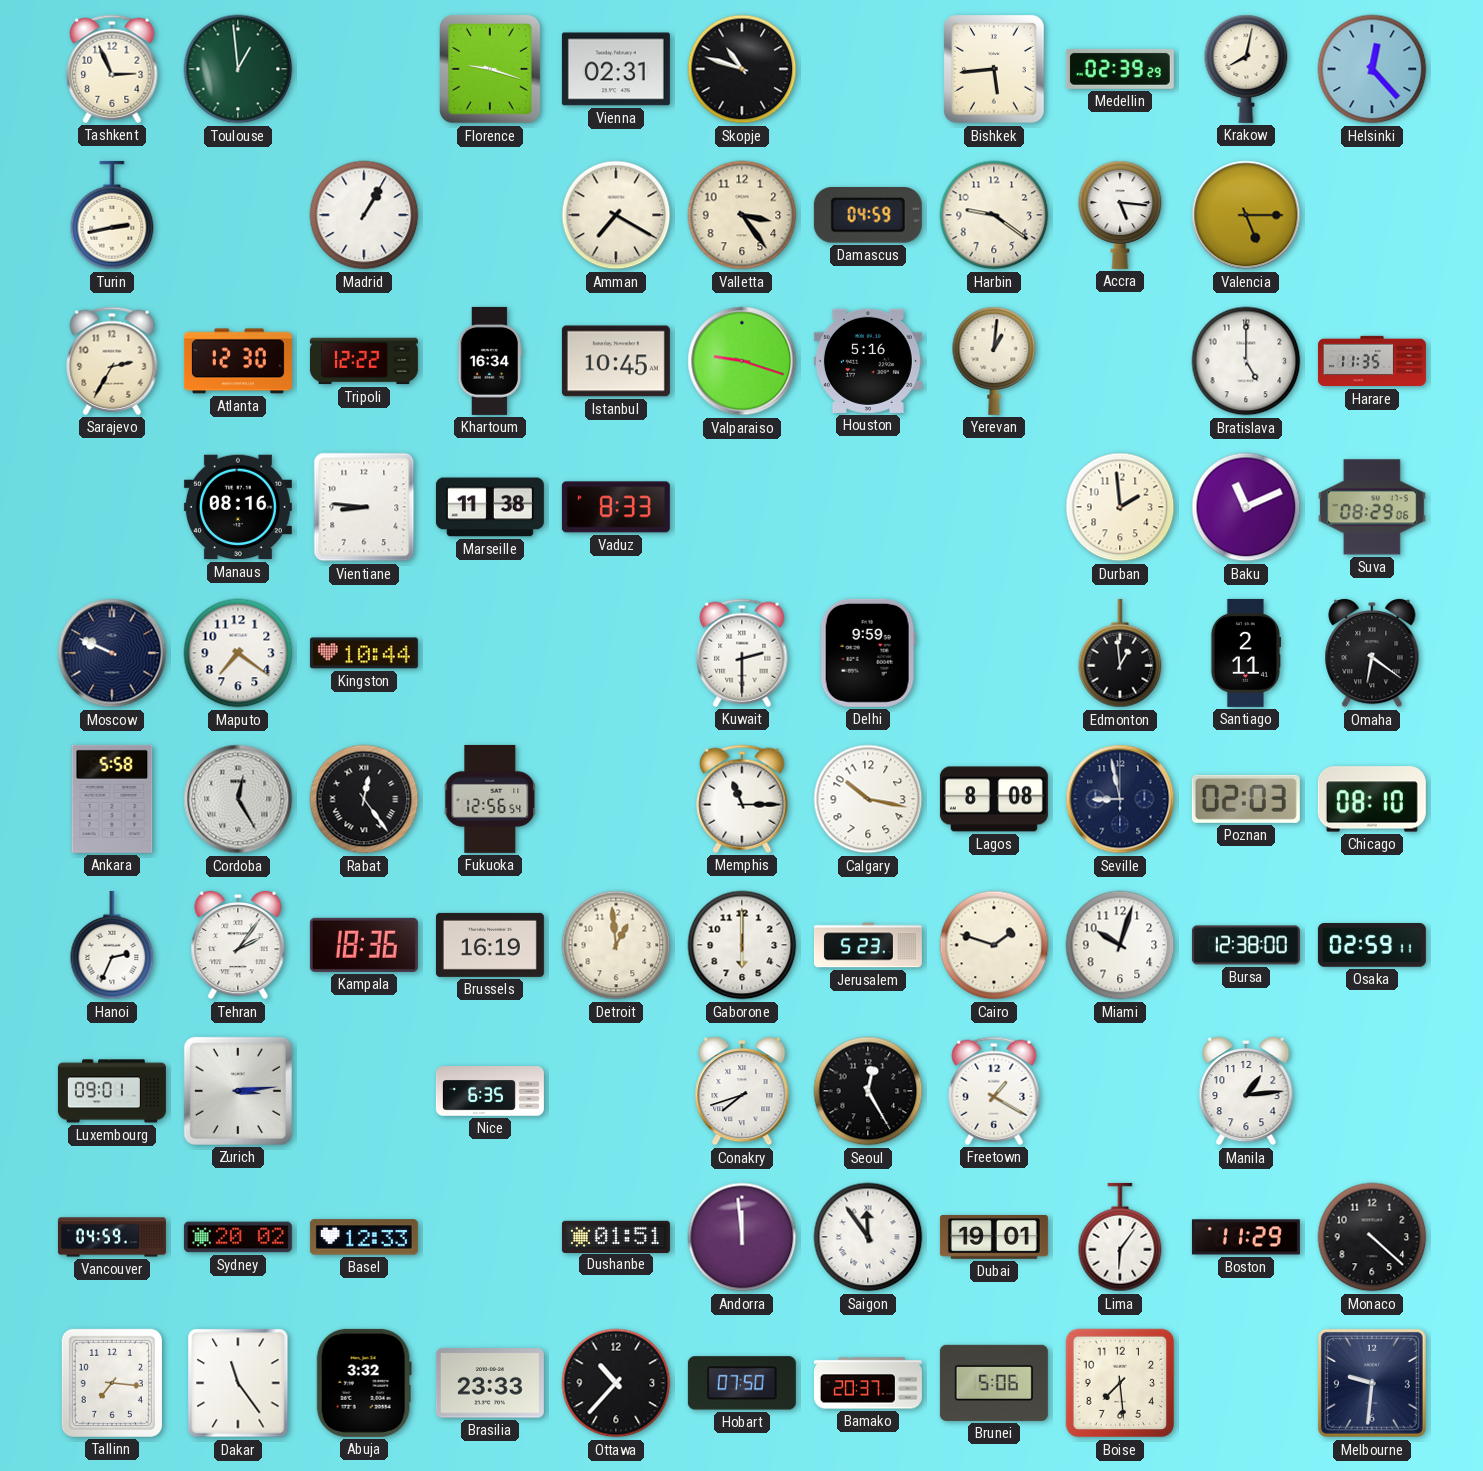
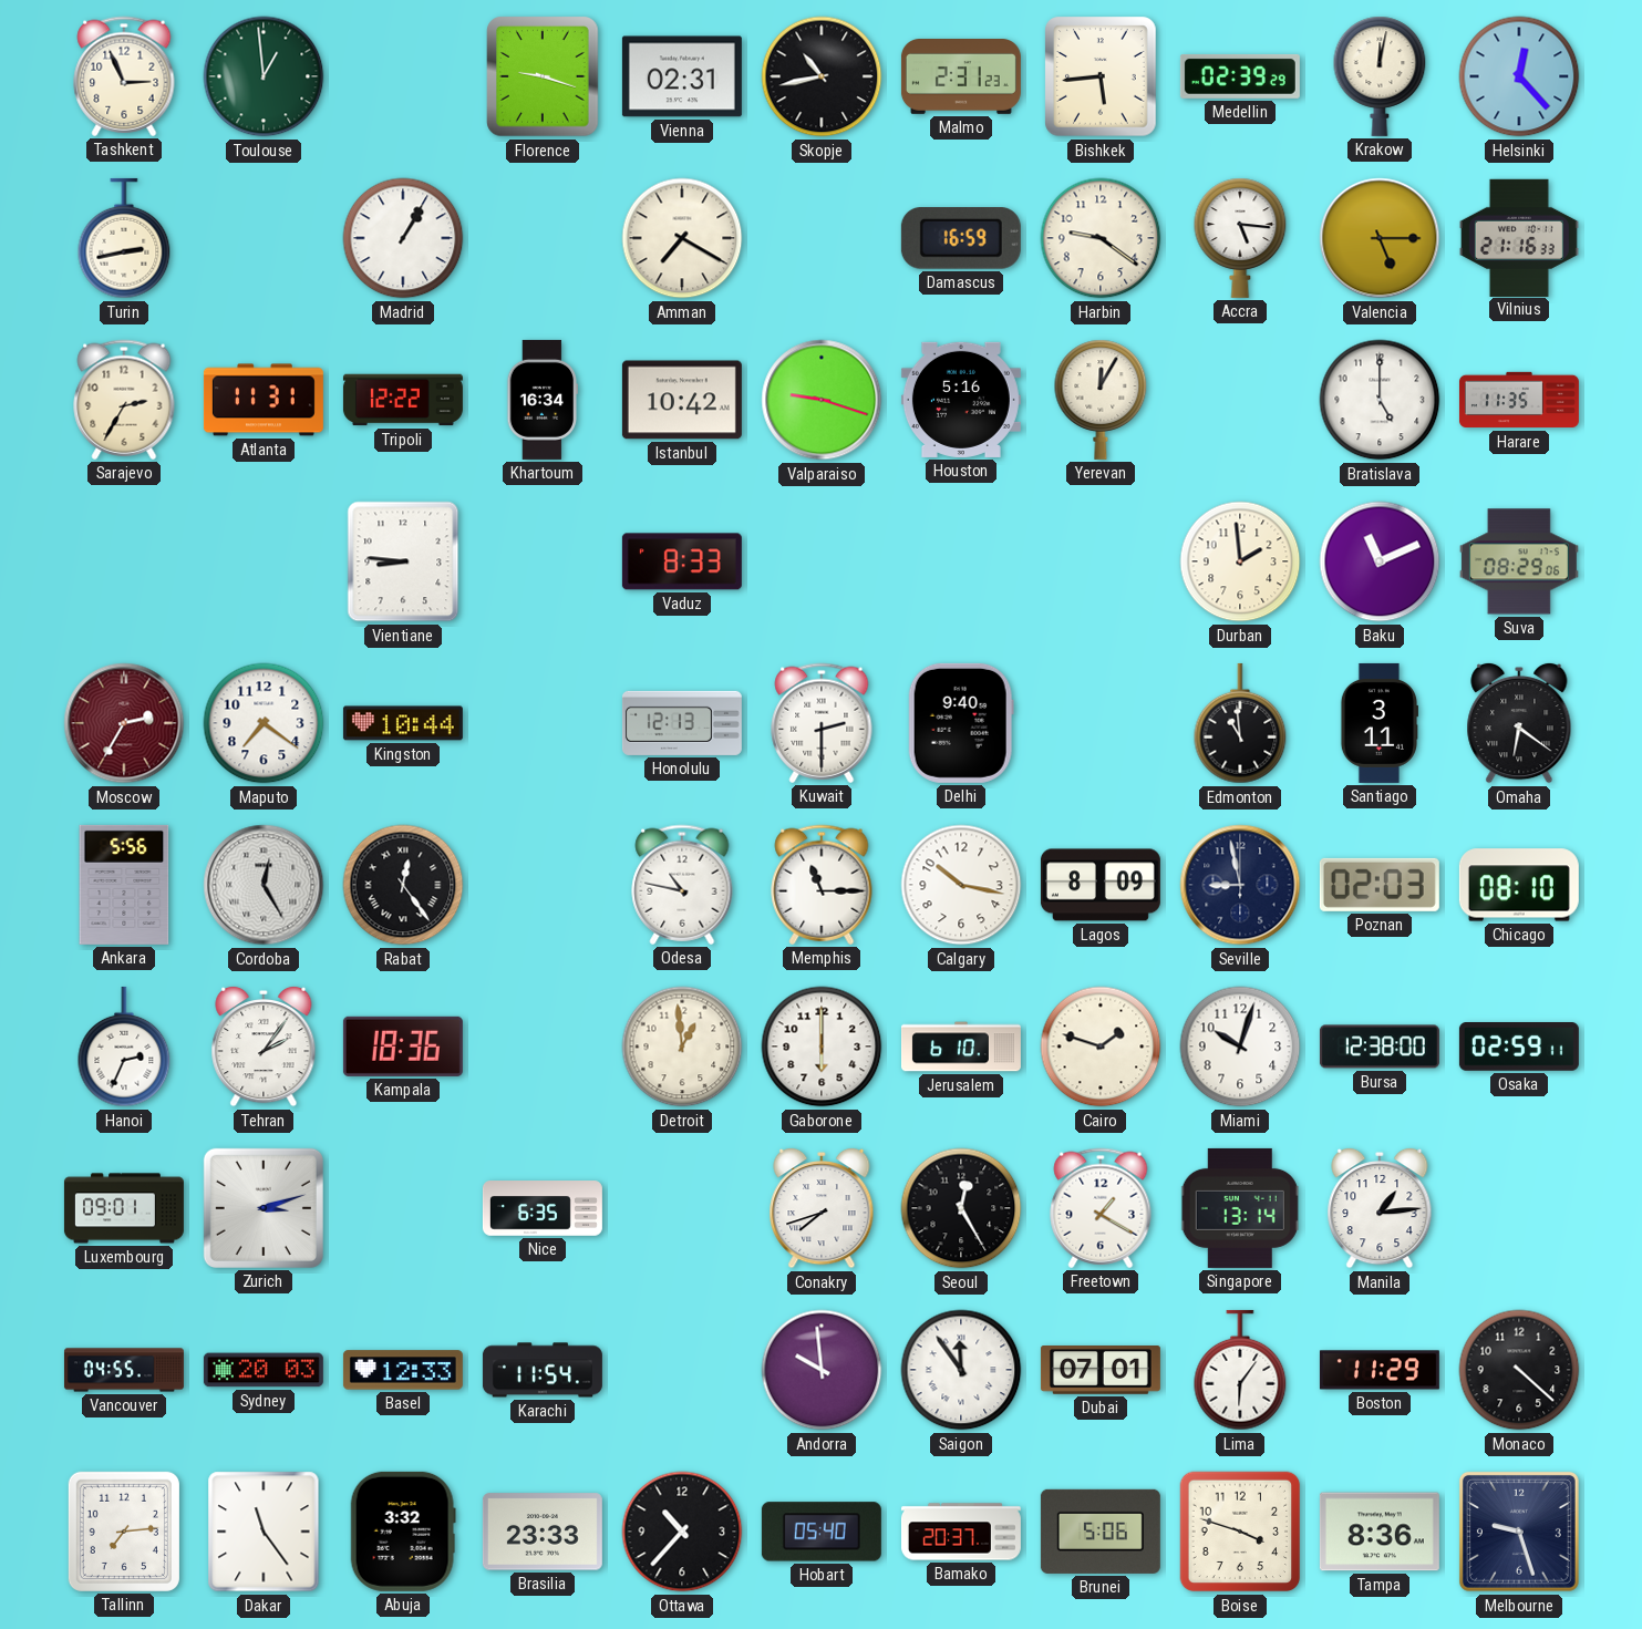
Skopje: 10:48 -> 10:43
Malmo: none -> 2:31
Krakow: 8:02 -> 12:02
Valletta: 3:24 -> none
Damascus: 04:59 -> 16:59
Vilnius: none -> 21:16
Atlanta: 12:30 -> 11:31
Istanbul: 10:45 -> 10:42
Yerevan: 1:01 -> 12:05
Manaus: 08:16 -> none
Marseille: 11:38 -> none
Moscow: 9:49 -> 2:35
Moscow dial: navy -> burgundy
Honolulu: none -> 12:13
Delhi: 9:59 -> 9:40
Edmonton: 12:59 -> 10:59
Santiago: 2:11 -> 3:11
Ankara: 5:58 -> 5:56
Fukuoka: 12:56 -> none
Odesa: none -> 10:47
Lagos: 8:08 -> 8:09
Brussels: 16:19 -> none
Jerusalem: 5:23 -> 6:10
Zurich: 3:14 -> 3:12
Singapore: none -> 13:14
Vancouver: 04:59 -> 04:55
Sydney: 20:02 -> 20:03
Karachi: none -> 11:54
Dushanbe: 01:51 -> none
Andorra: 11:59 -> 9:59
Dubai: 19:01 -> 07:01
Tallinn: 7:16 -> 7:14
Hobart: 07:50 -> 05:40
Boise: 7:29 -> 3:48
Tampa: none -> 8:36
Melbourne: 9:31 -> 9:27
